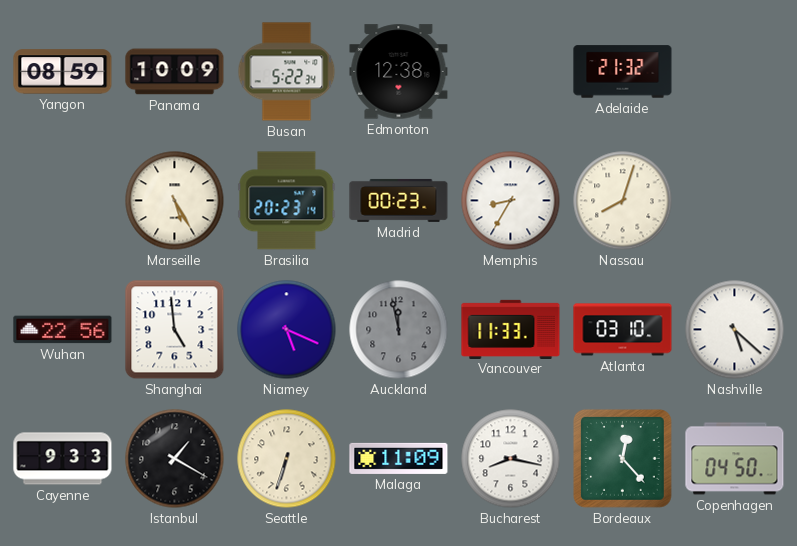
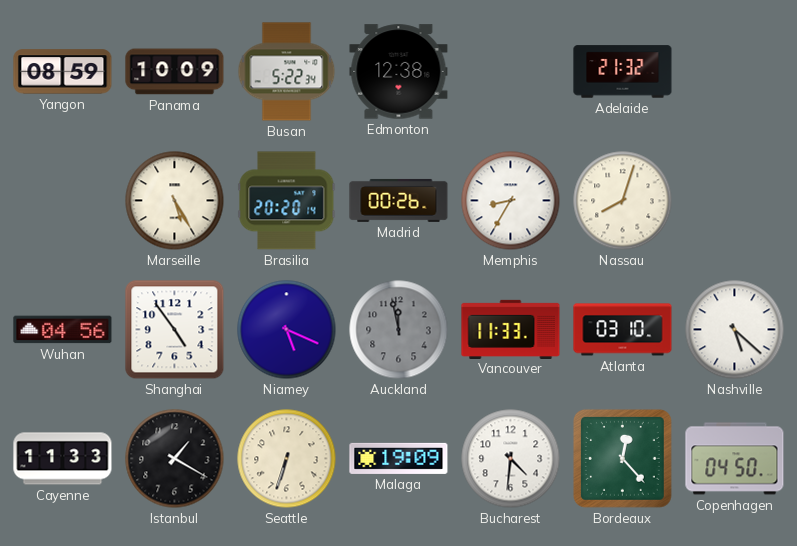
Brasilia: 20:23 -> 20:20
Madrid: 00:23 -> 00:26
Wuhan: 22:56 -> 04:56
Shanghai: 4:59 -> 4:54
Cayenne: 9:33 -> 11:33
Malaga: 11:09 -> 19:09
Bucharest: 8:17 -> 4:31
